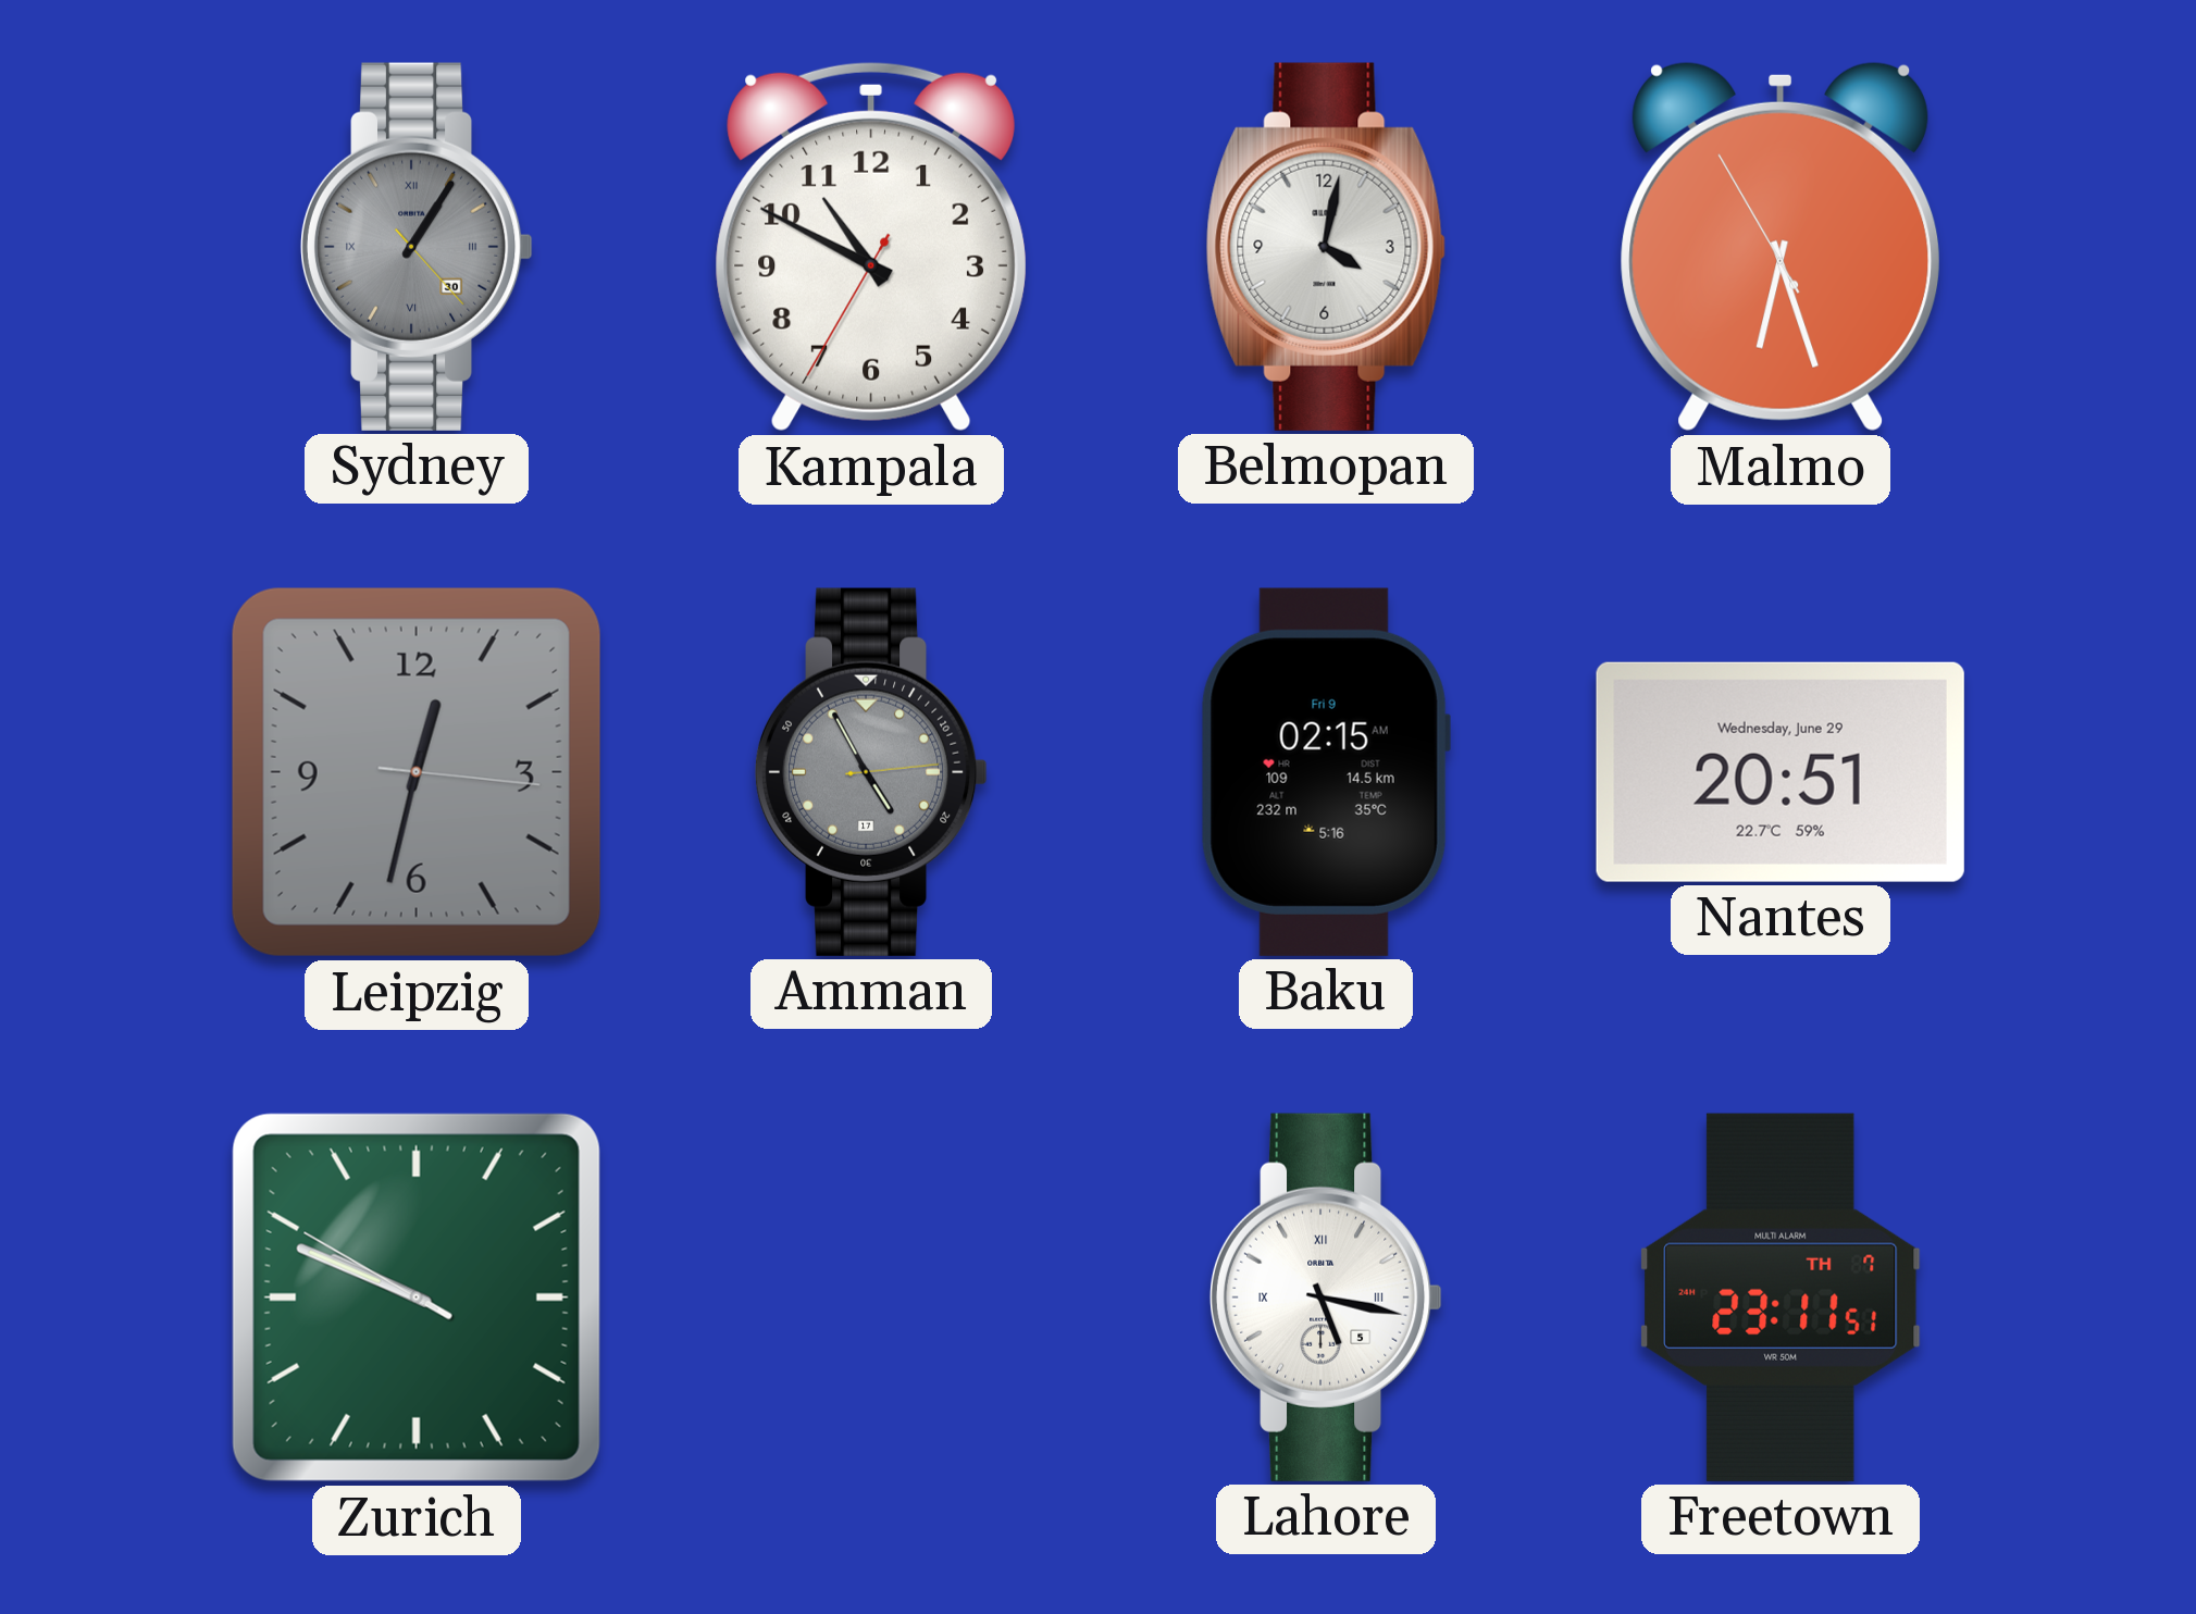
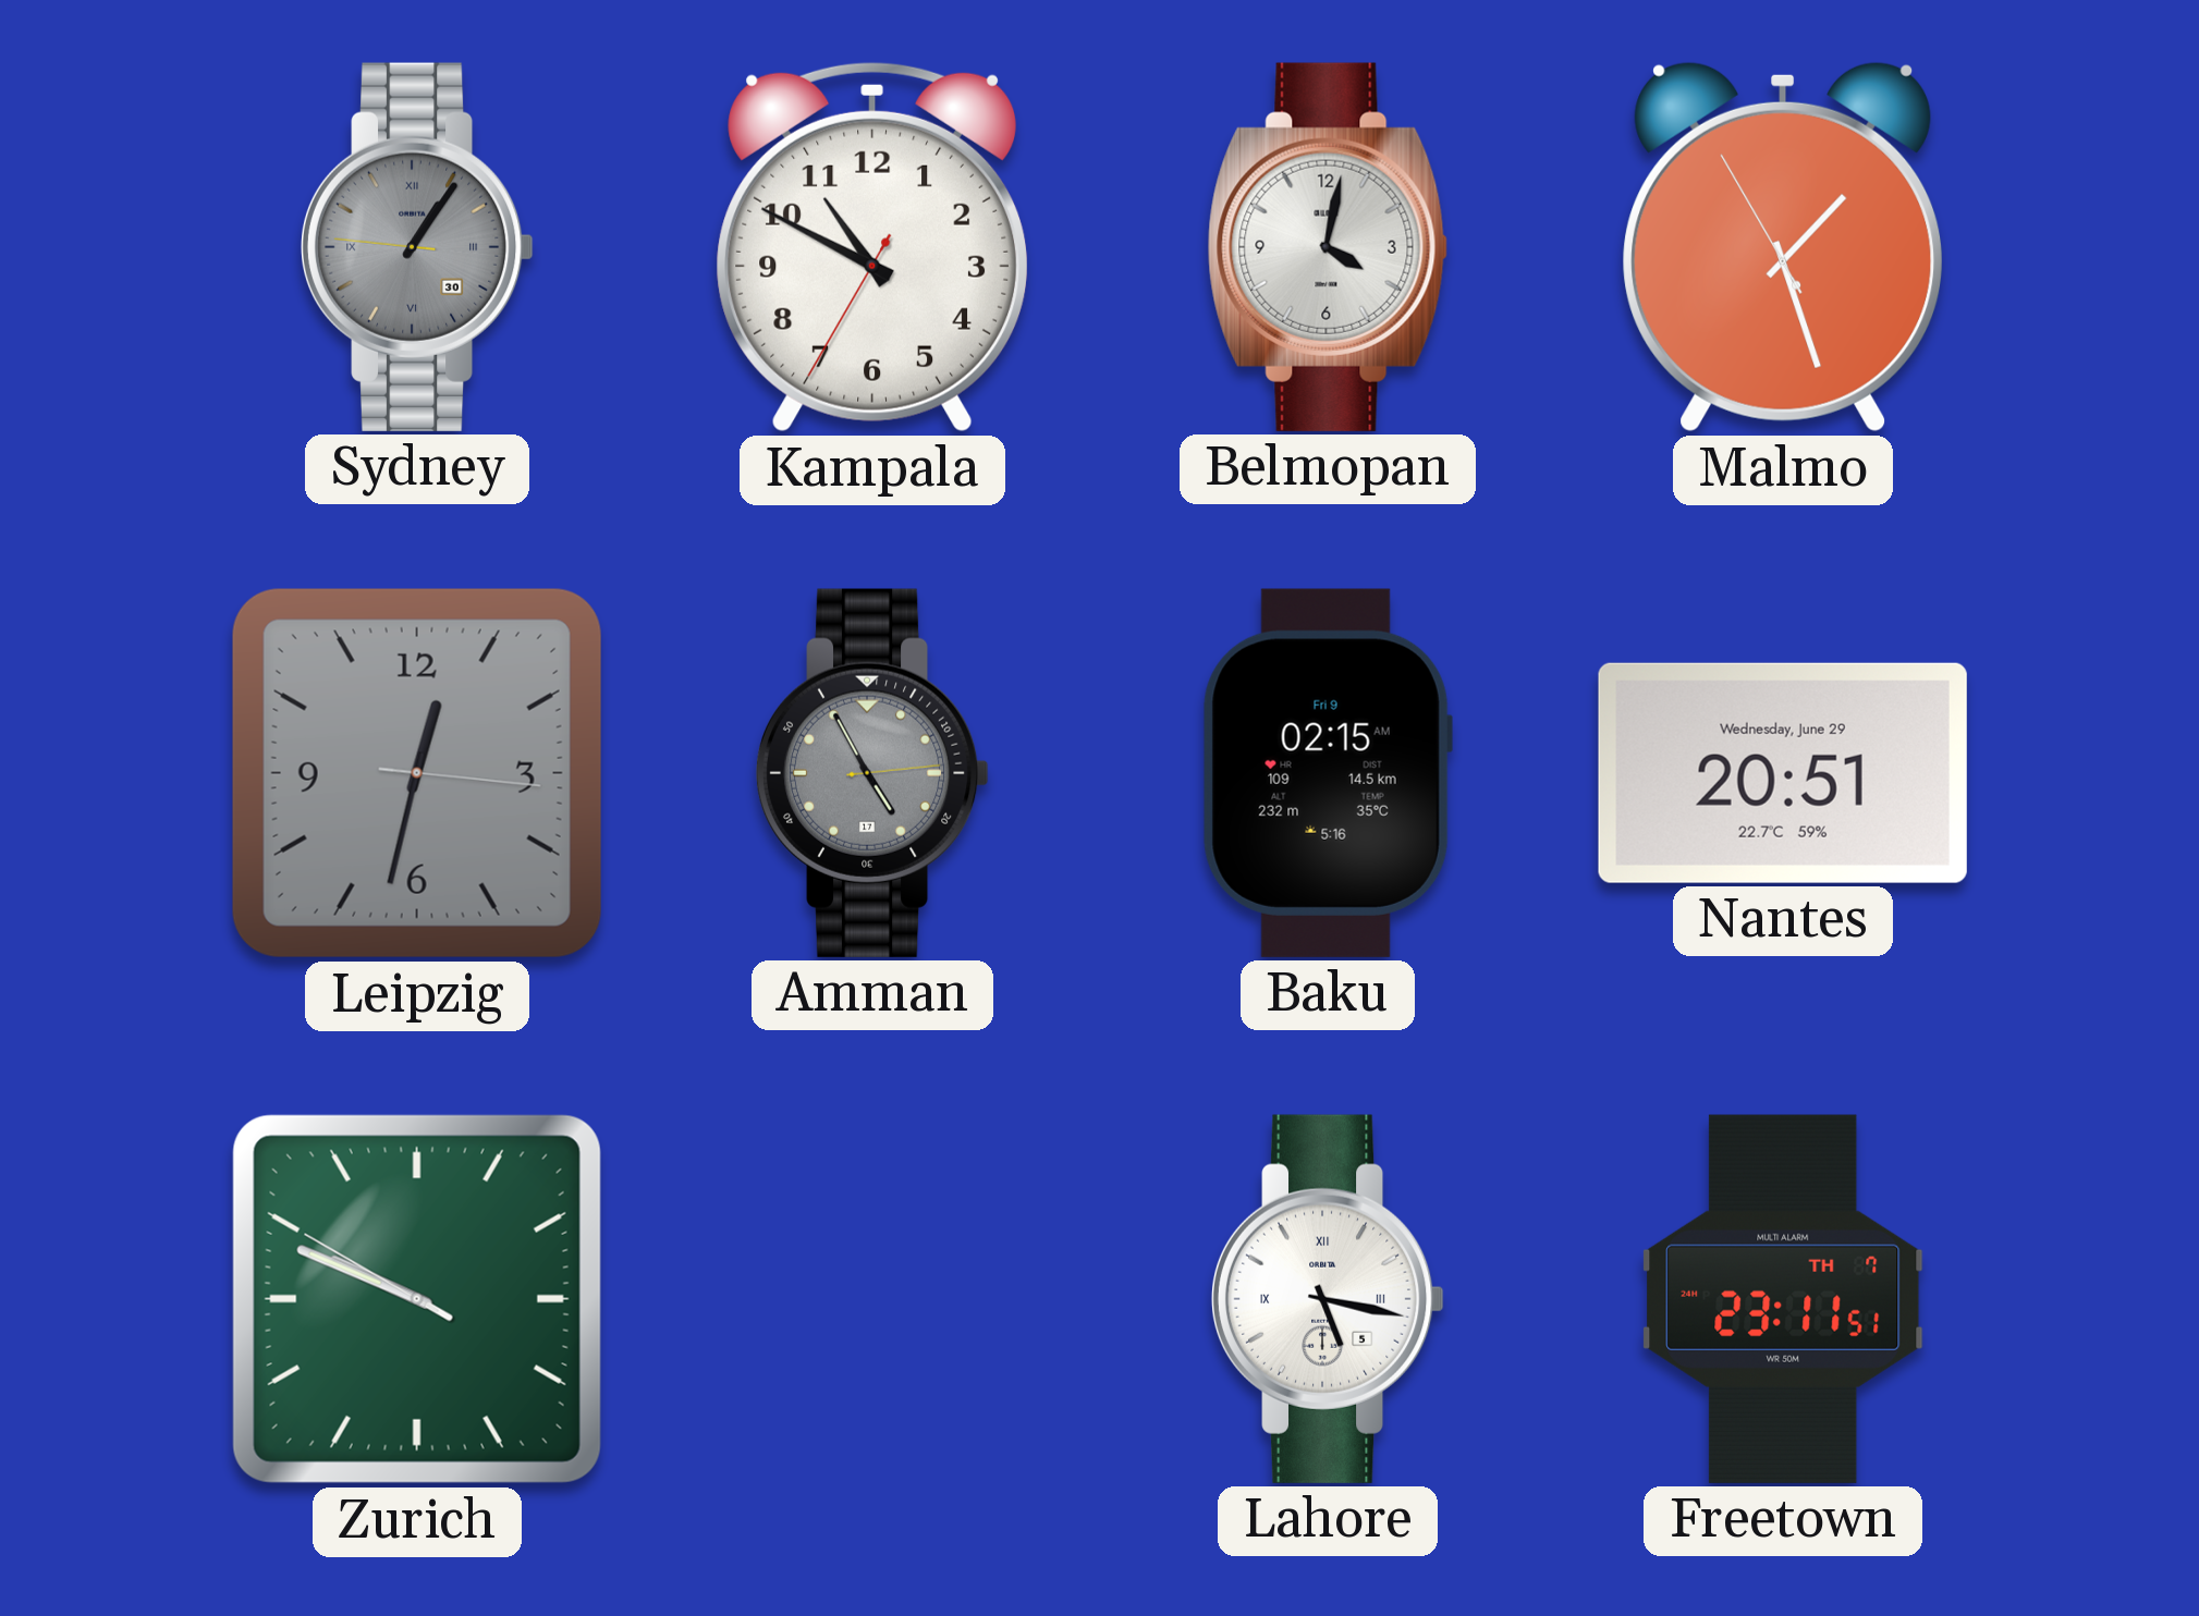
Sydney: 1:05:23 -> 1:05:46
Malmo: 6:26 -> 1:26
